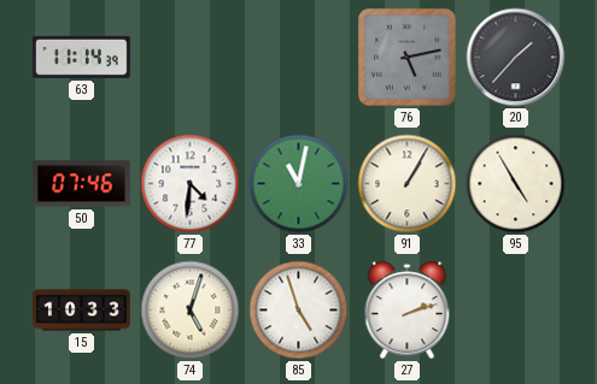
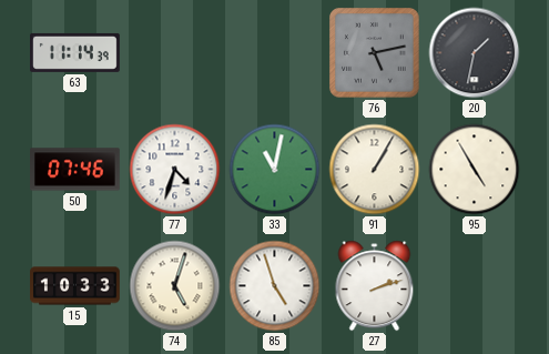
20: 1:37 -> 1:32
77: 4:31 -> 4:33
